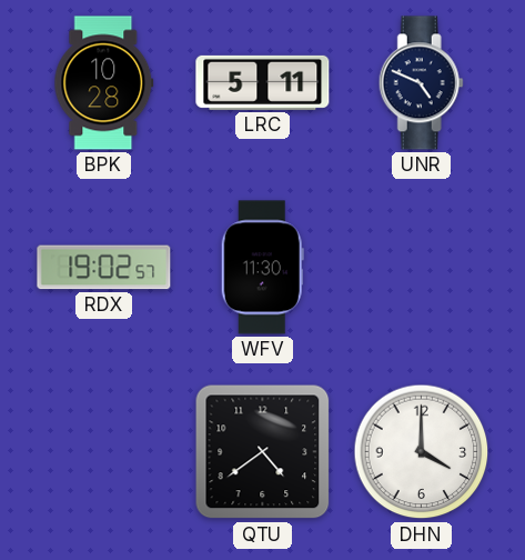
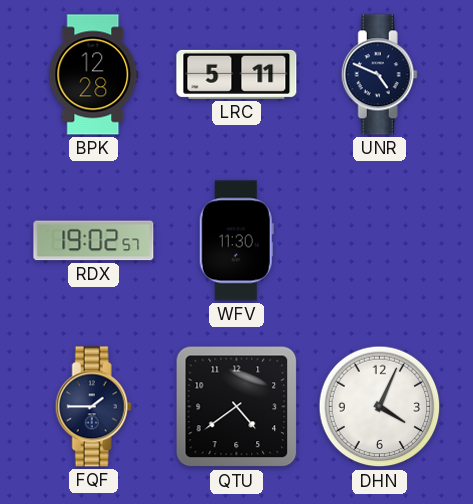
BPK: 10:28 -> 12:28
FQF: none -> 1:45
DHN: 4:00 -> 4:04
